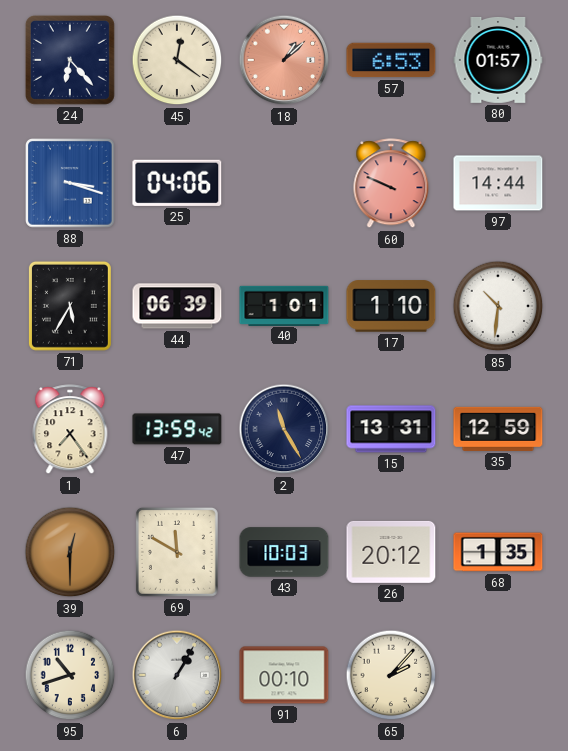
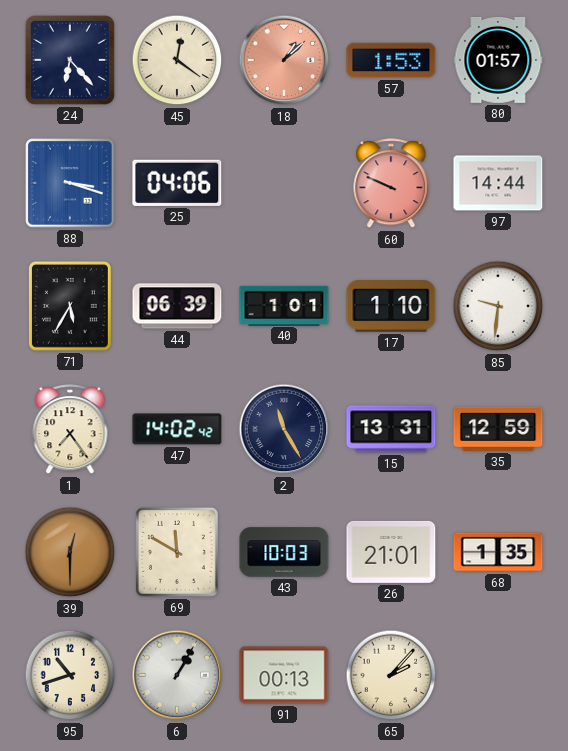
57: 6:53 -> 1:53
85: 10:31 -> 9:31
47: 13:59 -> 14:02
26: 20:12 -> 21:01
91: 00:10 -> 00:13
